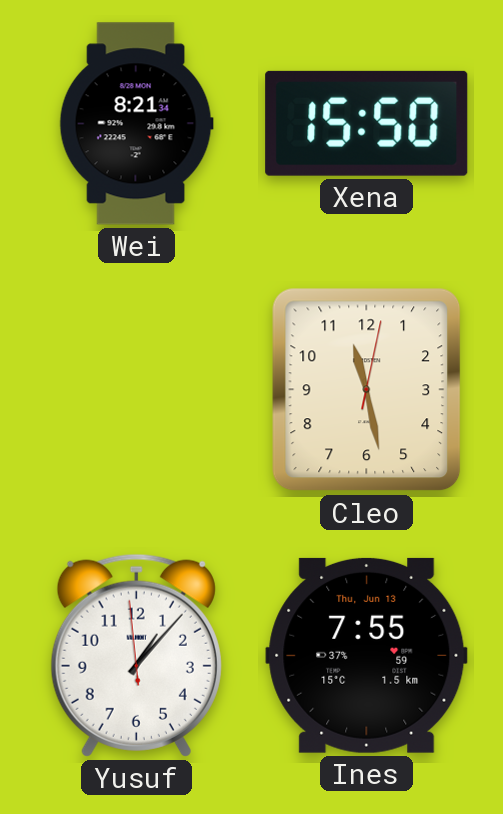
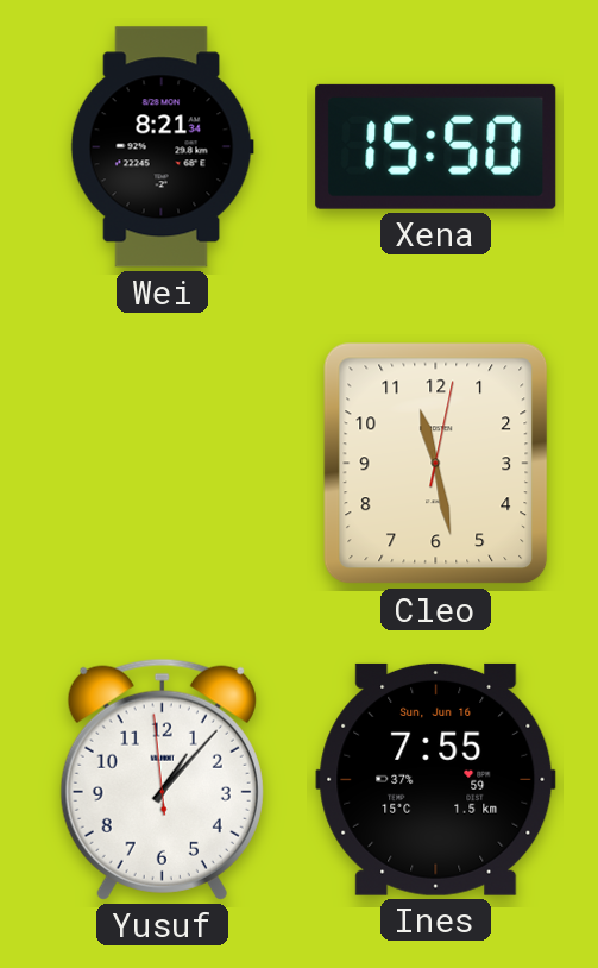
Ines date: Thu, Jun 13 -> Sun, Jun 16
